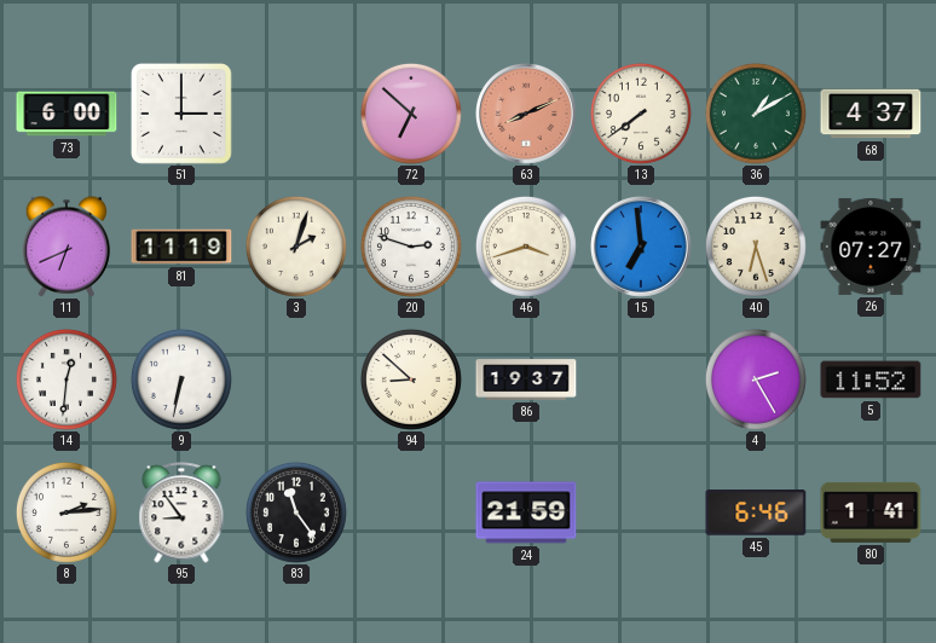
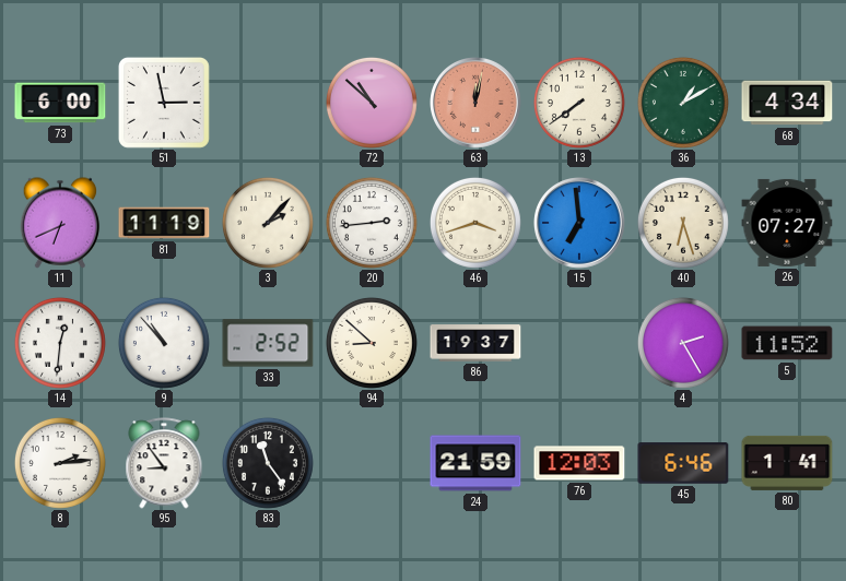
51: 3:00 -> 2:58
72: 6:52 -> 10:52
63: 8:11 -> 12:02
68: 4:37 -> 4:34
3: 2:03 -> 2:07
20: 2:48 -> 2:44
9: 6:32 -> 10:53
33: none -> 2:52
76: none -> 12:03
